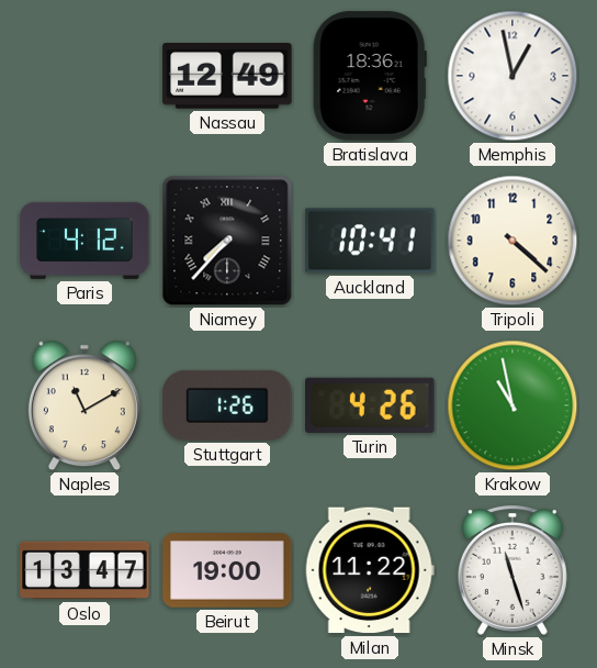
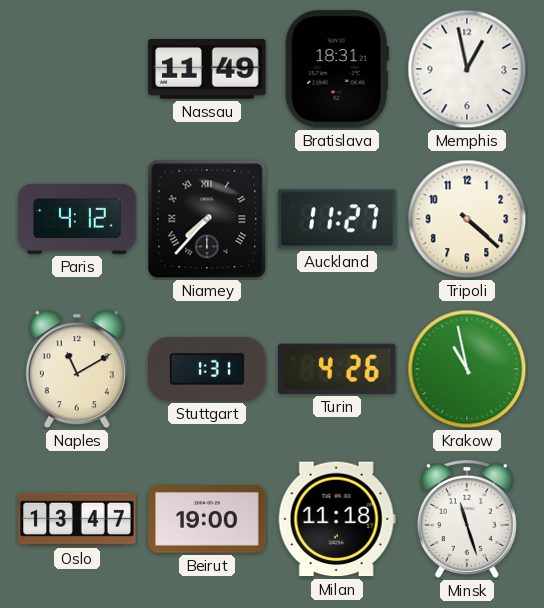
Nassau: 12:49 -> 11:49
Bratislava: 18:36 -> 18:31
Auckland: 10:41 -> 11:27
Stuttgart: 1:26 -> 1:31
Milan: 11:22 -> 11:18
